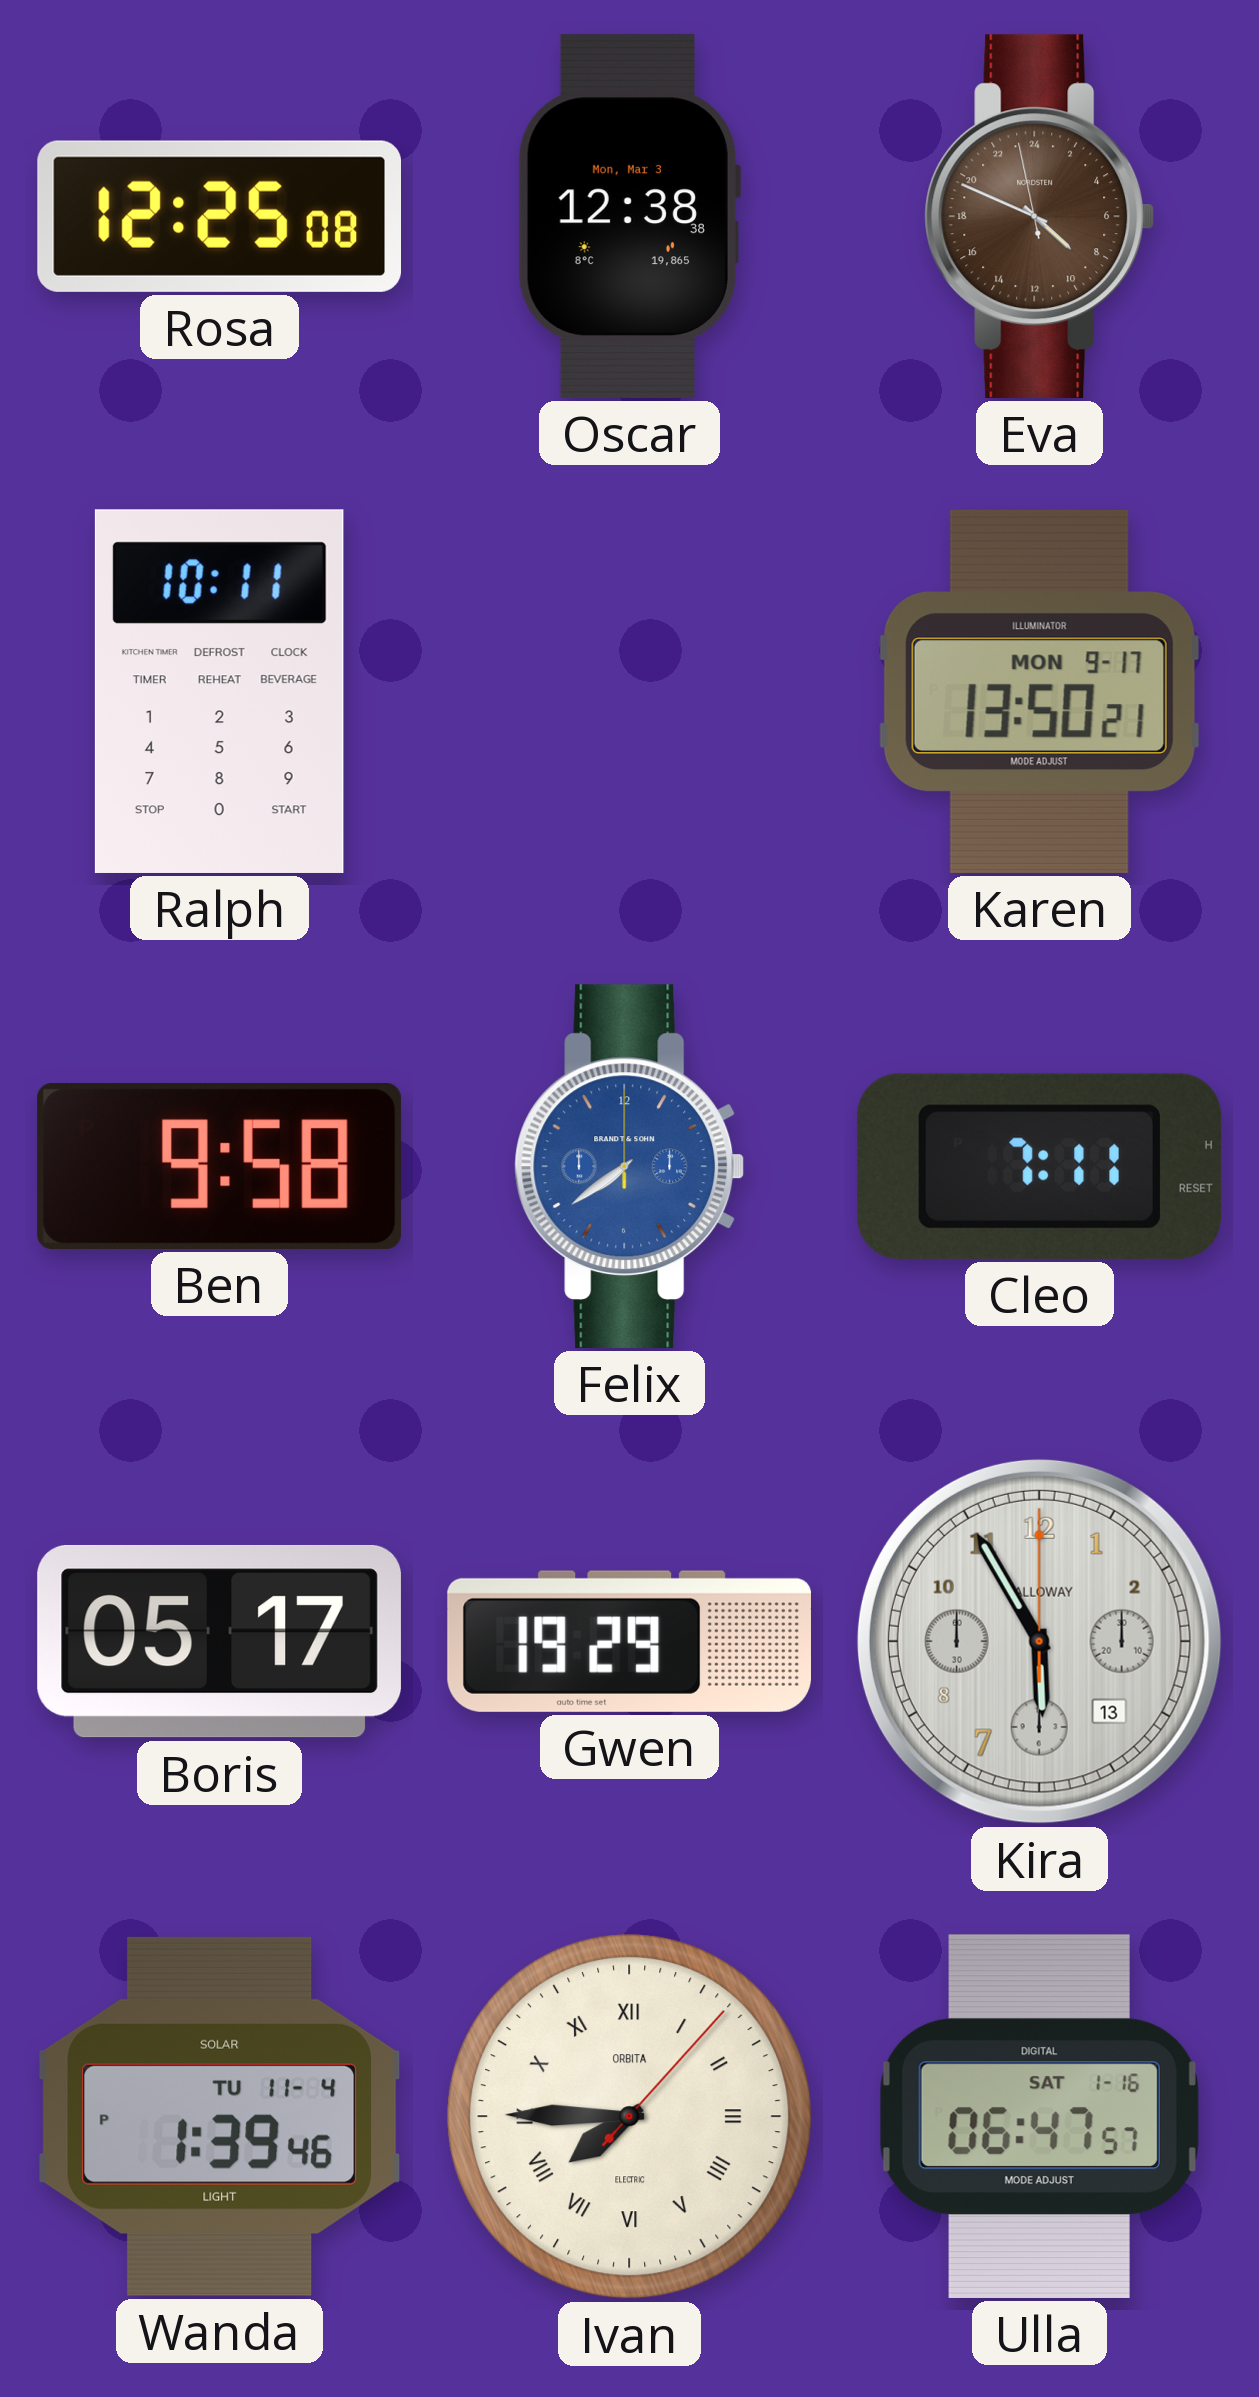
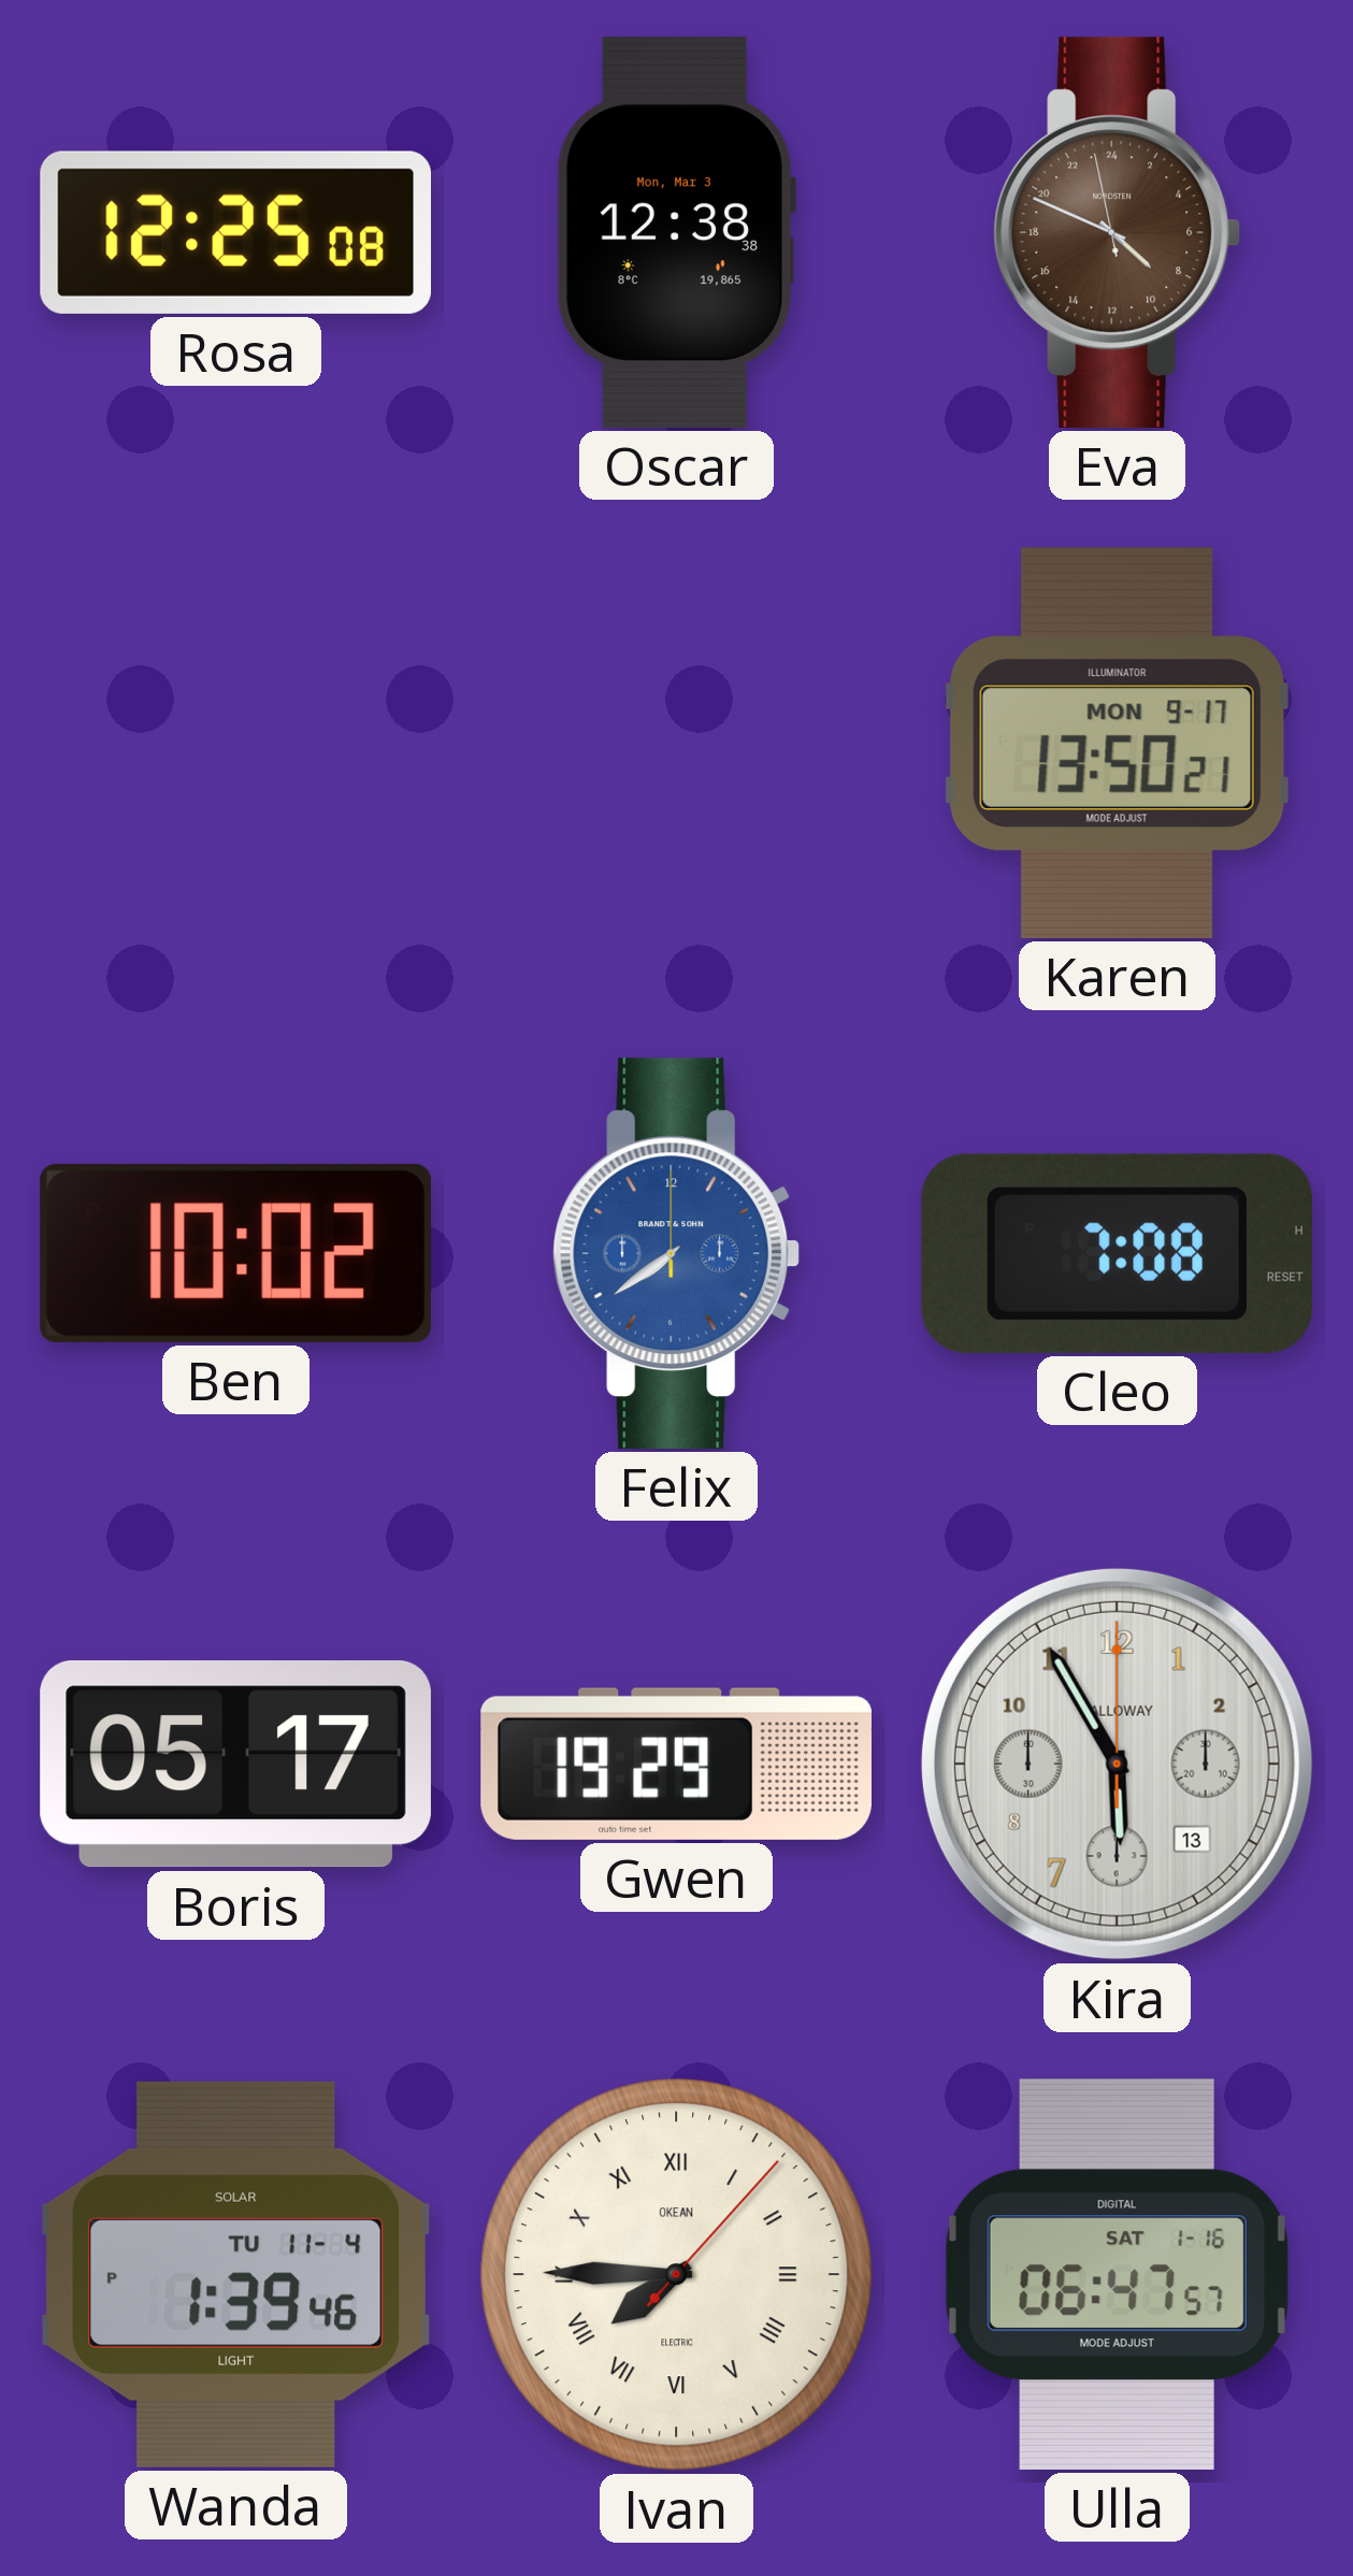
Ralph: 10:11 -> none
Ben: 9:58 -> 10:02
Cleo: 7:11 -> 7:08
Ivan brand: ORBITA -> OKEAN
